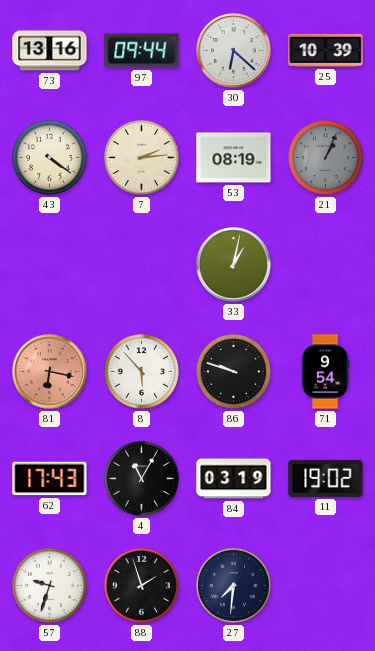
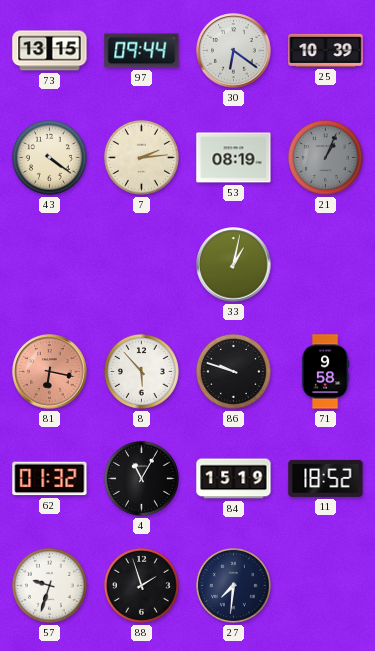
73: 13:16 -> 13:15
30: 6:22 -> 6:21
71: 9:54 -> 9:58
62: 17:43 -> 01:32
84: 03:19 -> 15:19
11: 19:02 -> 18:52
